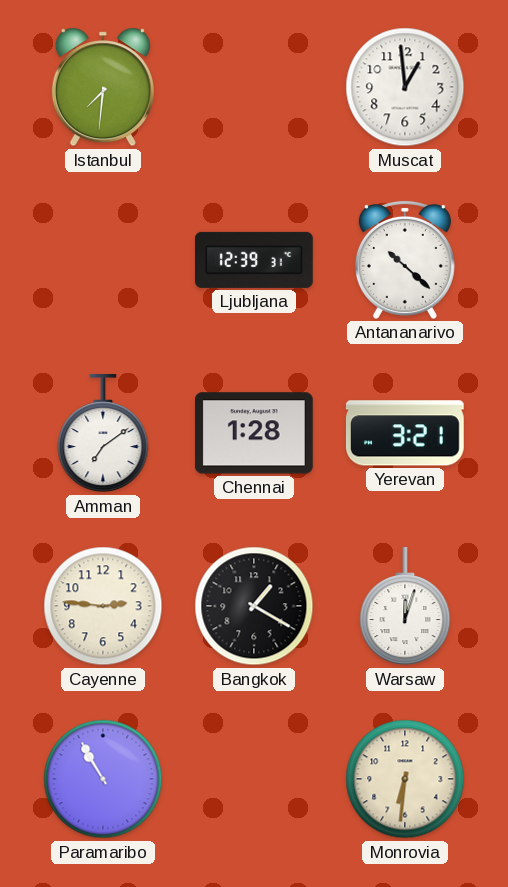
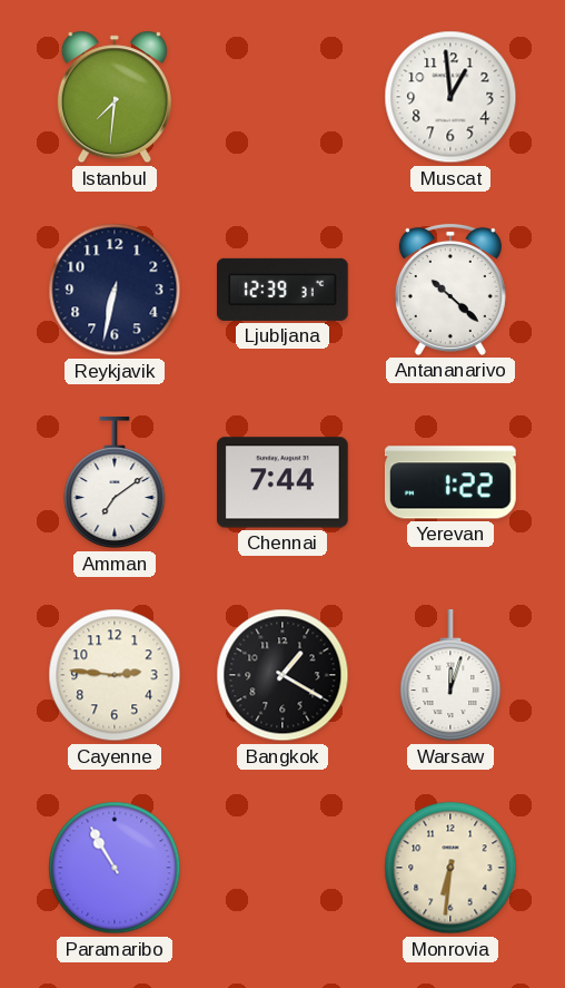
Reykjavik: none -> 6:32
Chennai: 1:28 -> 7:44
Yerevan: 3:21 -> 1:22
